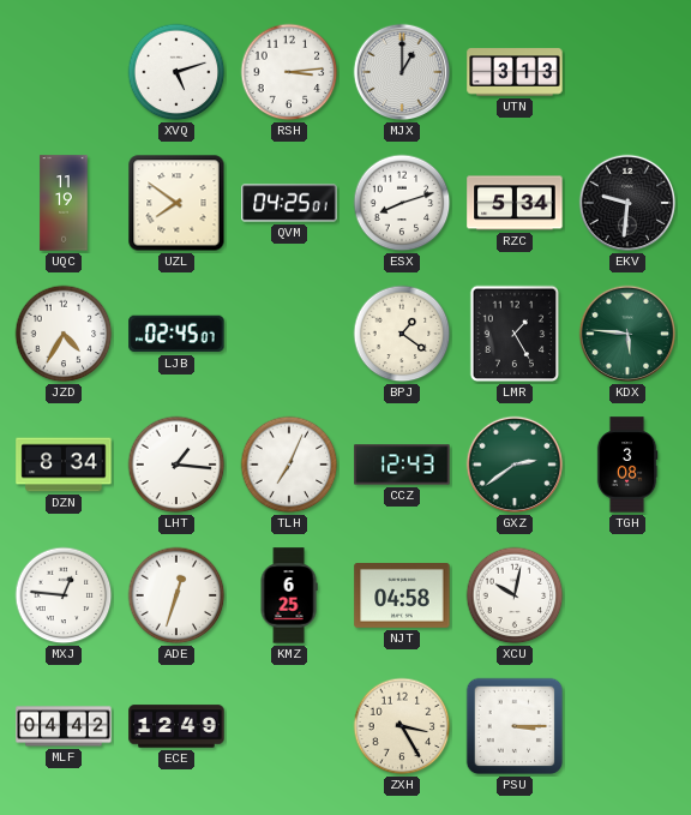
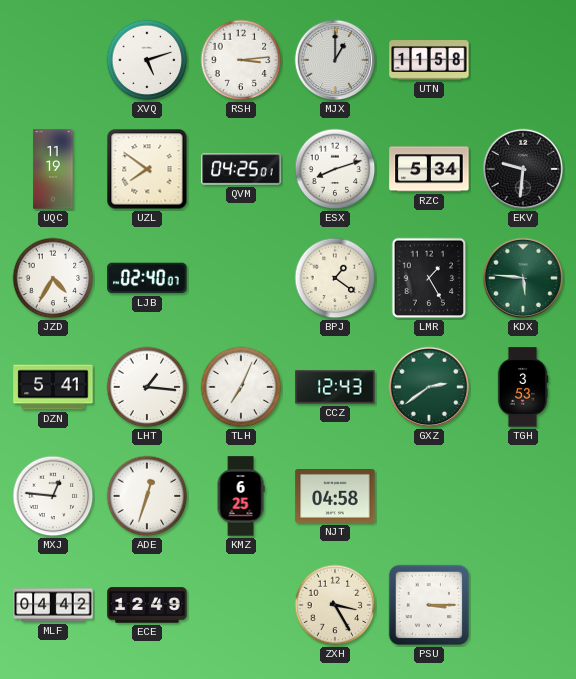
UTN: 3:13 -> 11:58
LJB: 02:45 -> 02:40
DZN: 8:34 -> 5:41
TGH: 3:08 -> 3:53
XCU: 10:02 -> none
